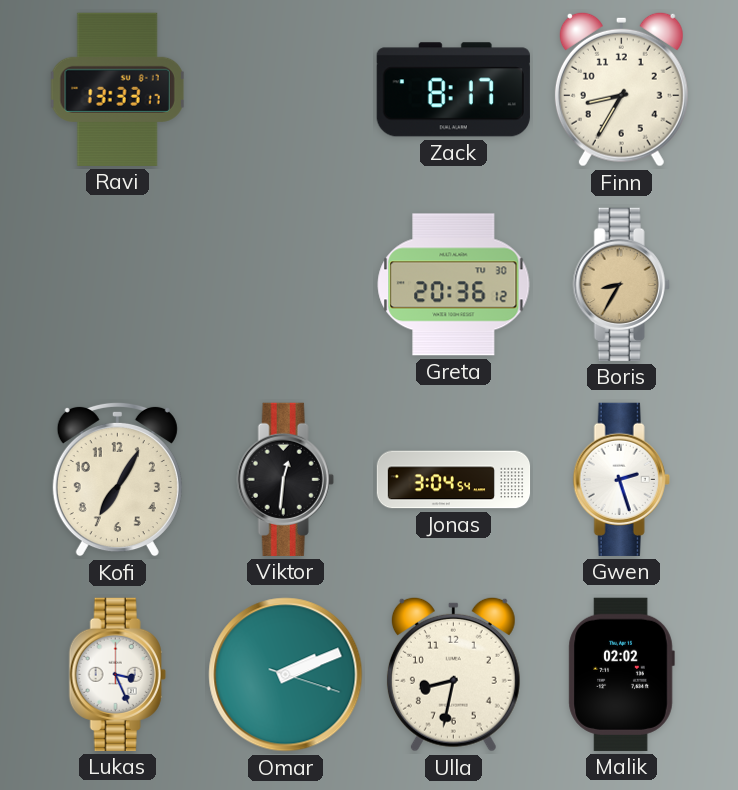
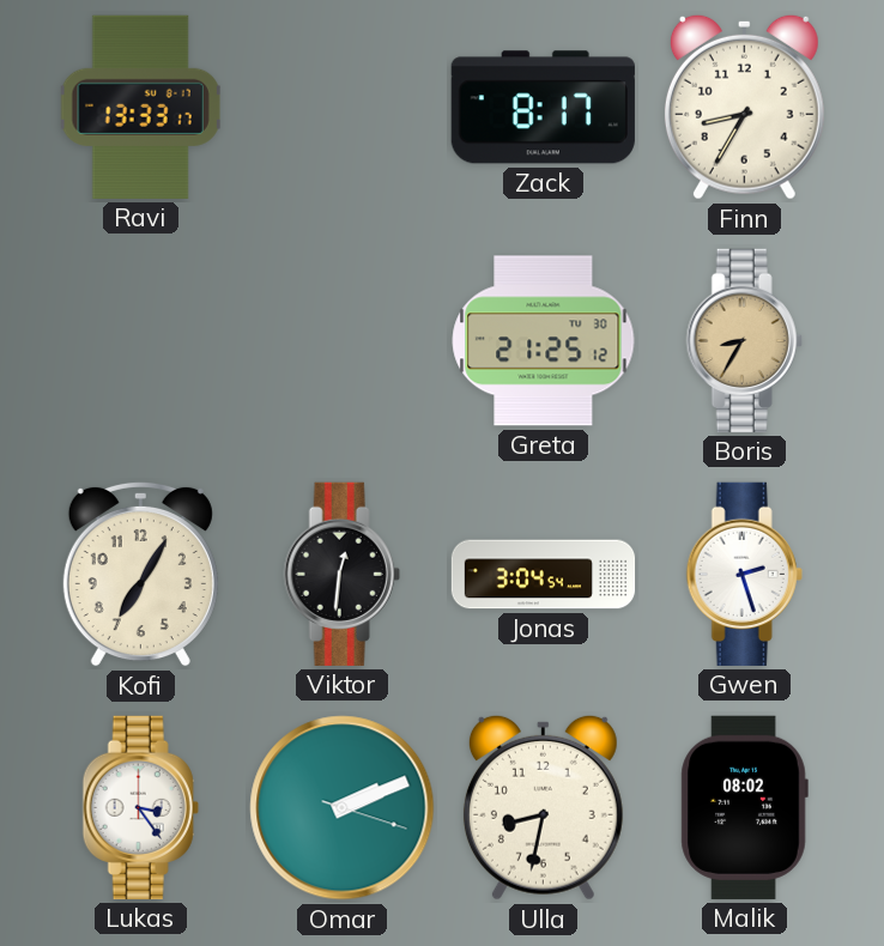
Greta: 20:36 -> 21:25
Lukas: 3:26 -> 3:24
Malik: 02:02 -> 08:02
